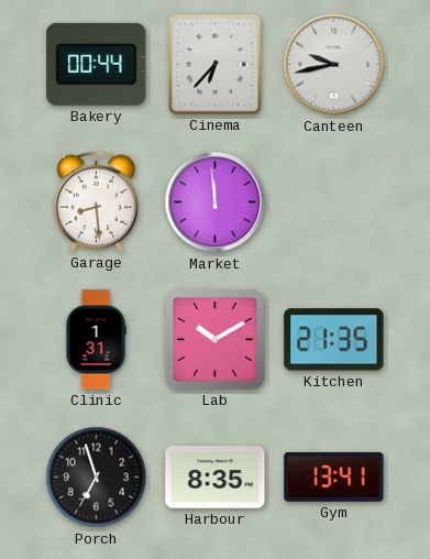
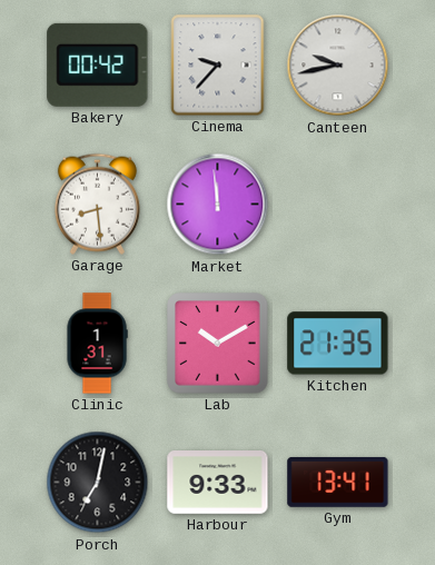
Bakery: 00:44 -> 00:42
Cinema: 6:37 -> 9:37
Porch: 6:57 -> 7:02
Harbour: 8:35 -> 9:33
